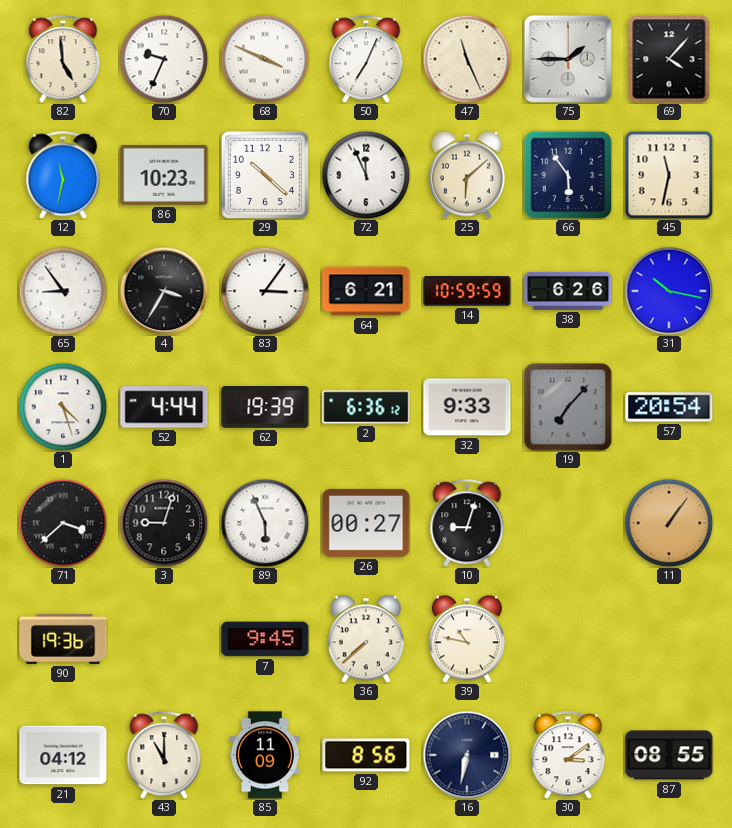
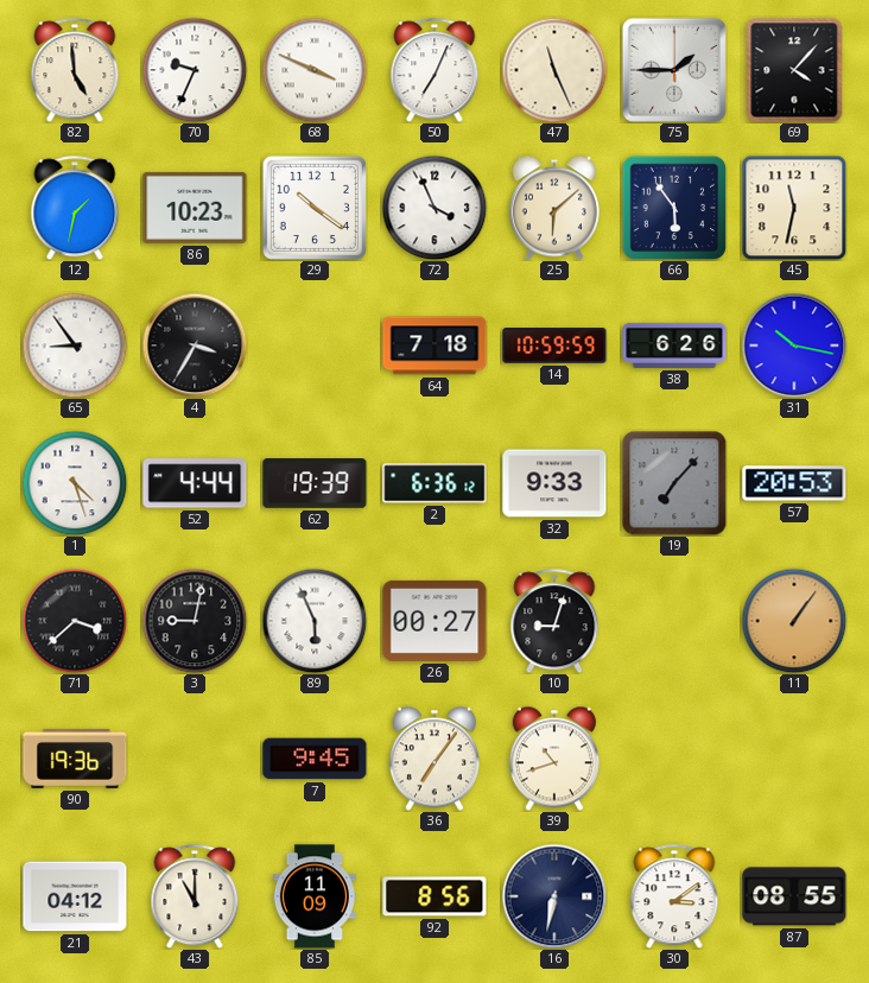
12: 11:32 -> 1:32
29: 10:22 -> 10:21
72: 11:56 -> 3:56
83: 3:06 -> none
64: 6:21 -> 7:18
57: 20:54 -> 20:53
3: 9:03 -> 9:02
36: 7:38 -> 7:06
39: 10:47 -> 10:42
